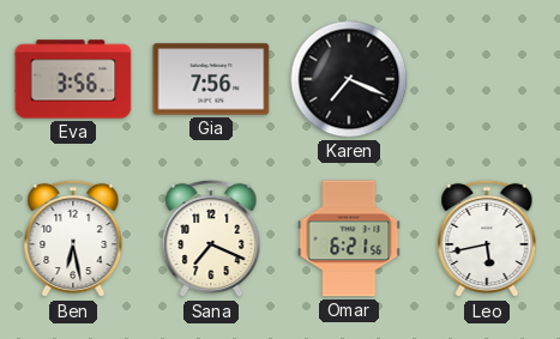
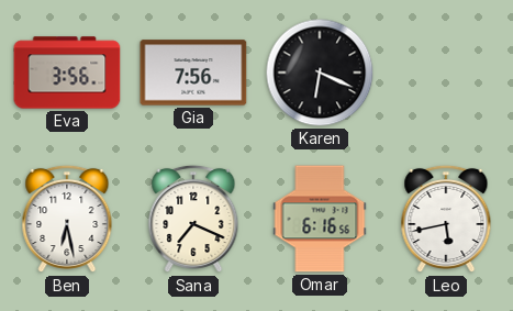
Karen: 7:19 -> 6:19
Omar: 6:21 -> 6:16
